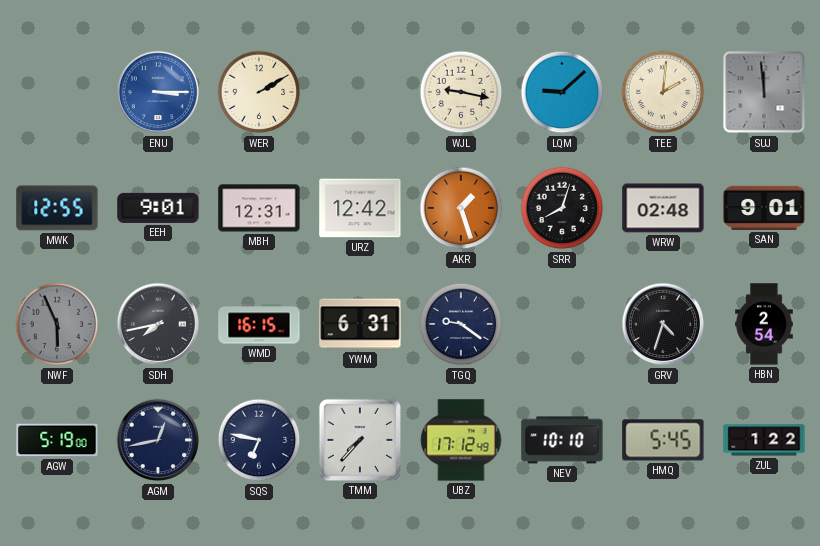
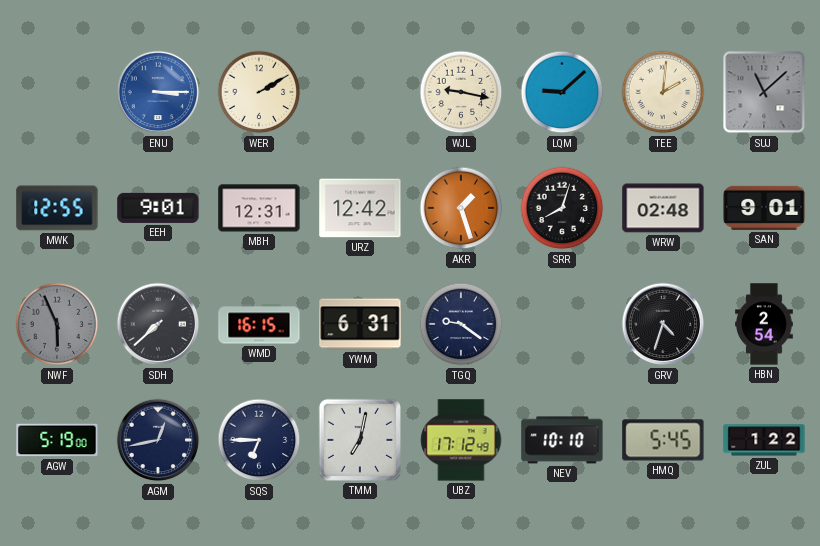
SUJ: 11:59 -> 11:08
SDH: 7:43 -> 7:38
SQS: 6:47 -> 6:45
TMM: 7:37 -> 7:02
